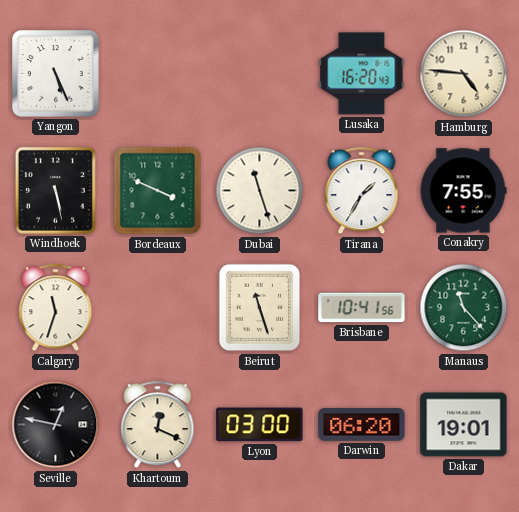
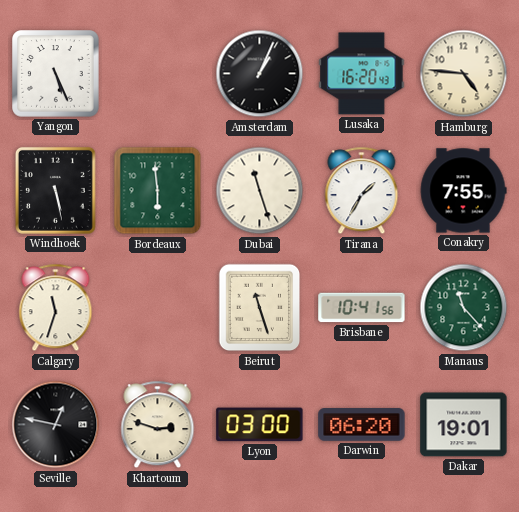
Amsterdam: none -> 1:04
Bordeaux: 3:49 -> 5:59
Khartoum: 12:19 -> 2:48
